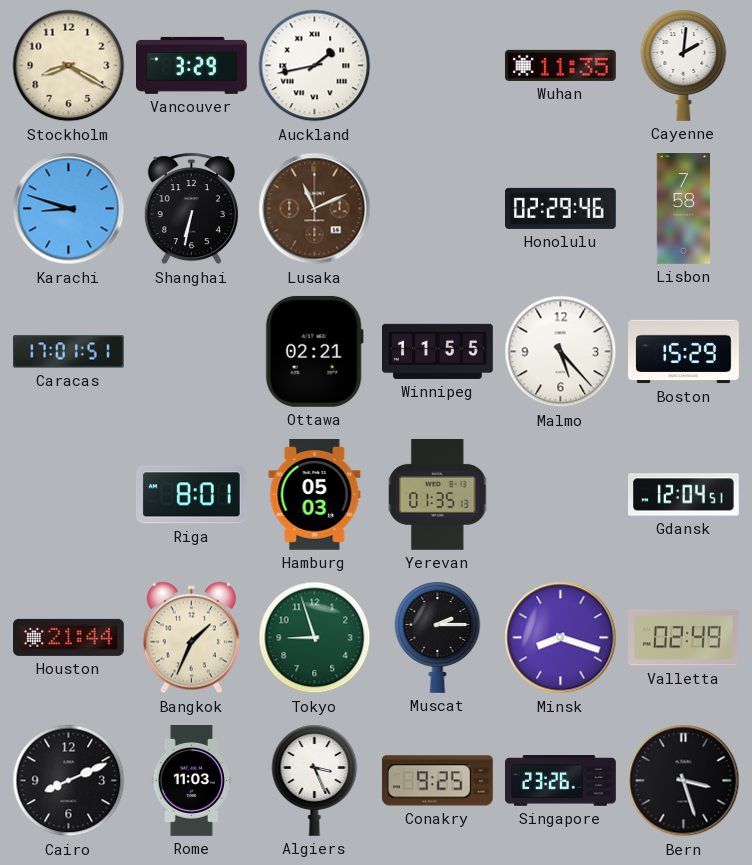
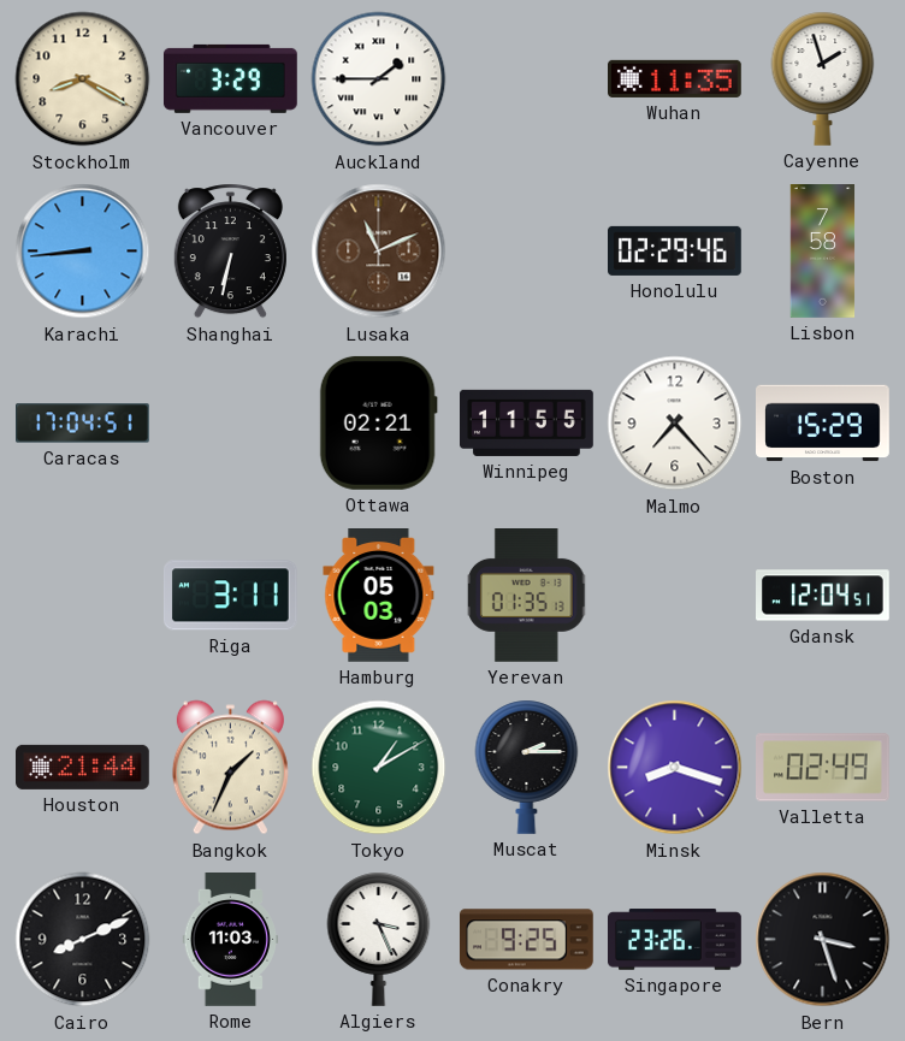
Auckland: 1:43 -> 1:45
Cayenne: 2:01 -> 1:57
Karachi: 8:48 -> 8:44
Caracas: 17:01 -> 17:04
Malmo: 5:23 -> 7:23
Riga: 8:01 -> 3:11
Tokyo: 8:57 -> 1:10
